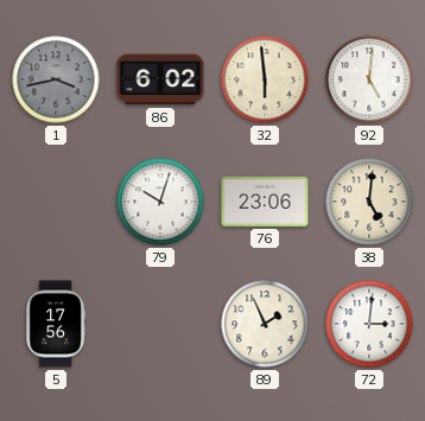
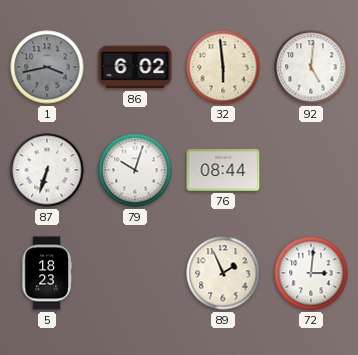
87: none -> 6:33
76: 23:06 -> 08:44
38: 5:01 -> none
5: 17:56 -> 18:23
